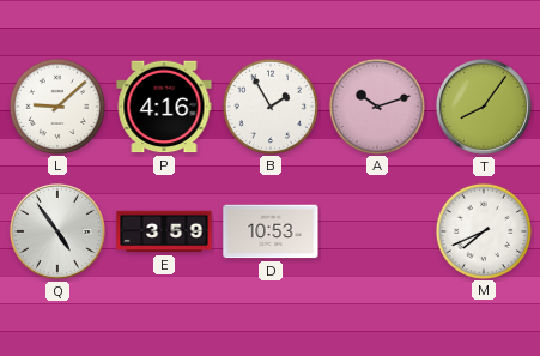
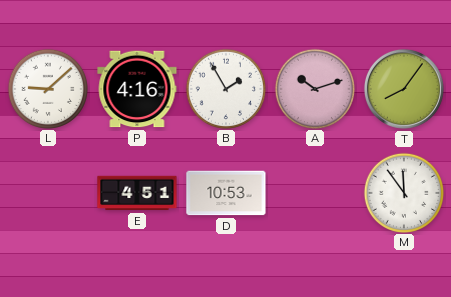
Q: 4:54 -> none
E: 3:59 -> 4:51
M: 7:41 -> 11:54
